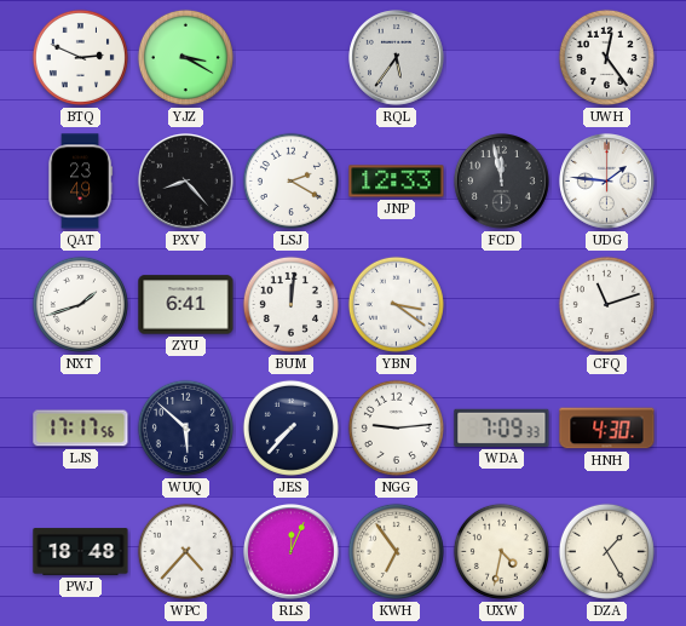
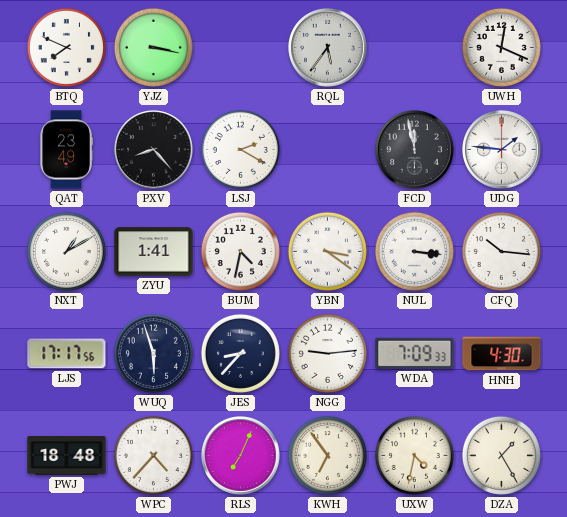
BTQ: 2:49 -> 7:49
YJZ: 3:20 -> 3:17
UWH: 12:24 -> 12:19
JNP: 12:33 -> none
NXT: 1:42 -> 1:10
ZYU: 6:41 -> 1:41
BUM: 12:01 -> 4:32
NUL: none -> 3:16
CFQ: 11:12 -> 10:16
WUQ: 5:52 -> 5:57
JES: 7:37 -> 8:37
RLS: 12:04 -> 7:04
